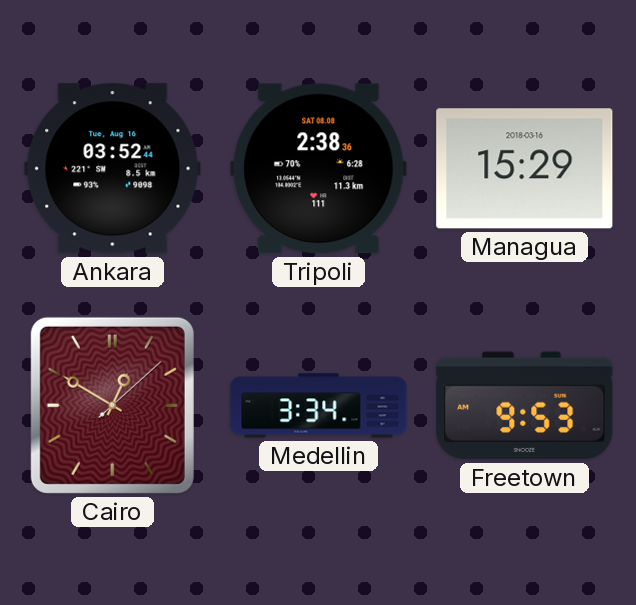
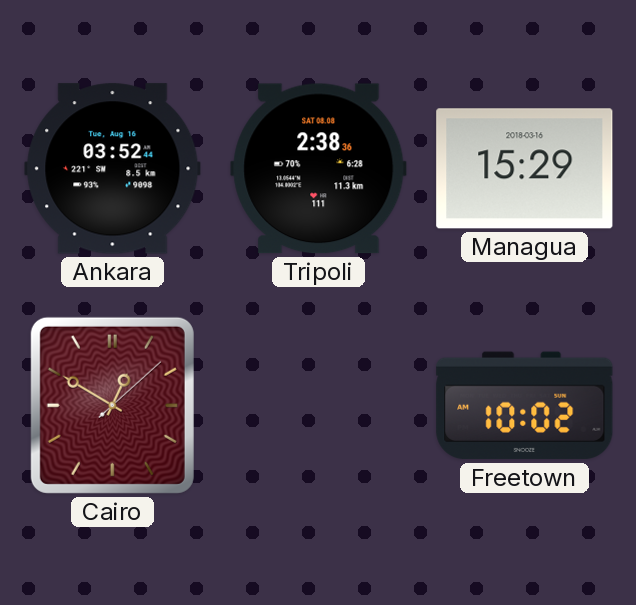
Medellin: 3:34 -> none
Freetown: 9:53 -> 10:02
